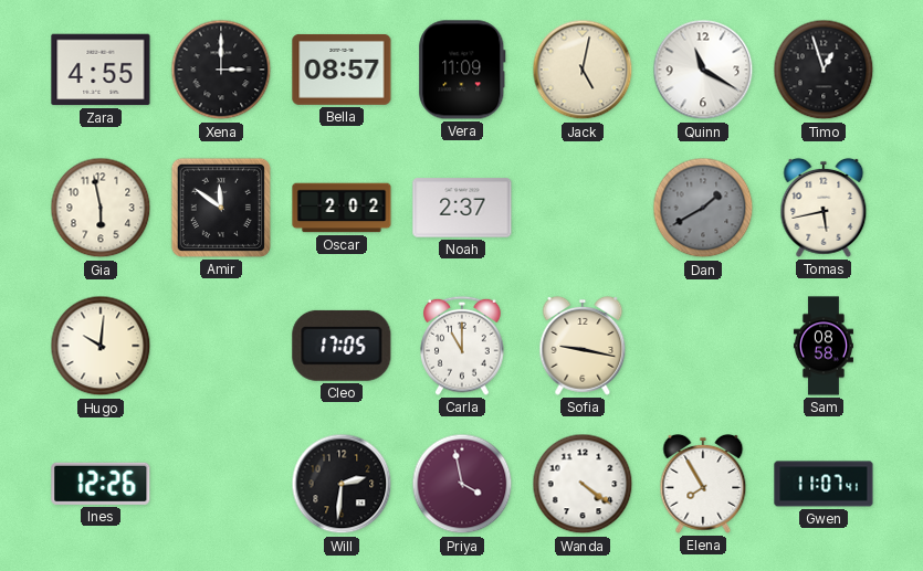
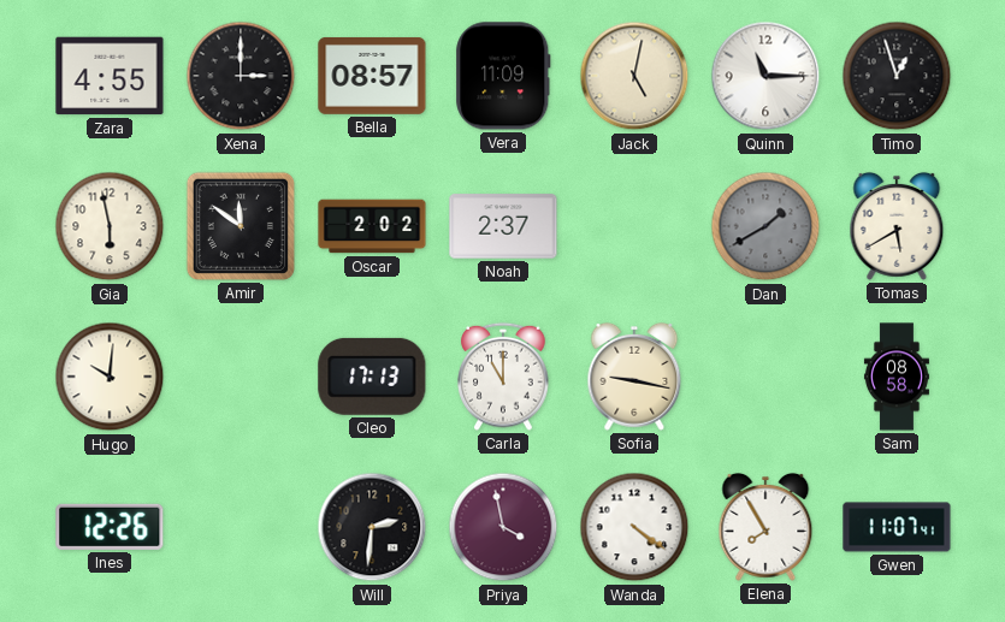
Quinn: 11:20 -> 11:15
Tomas: 5:43 -> 5:40
Cleo: 17:05 -> 17:13
